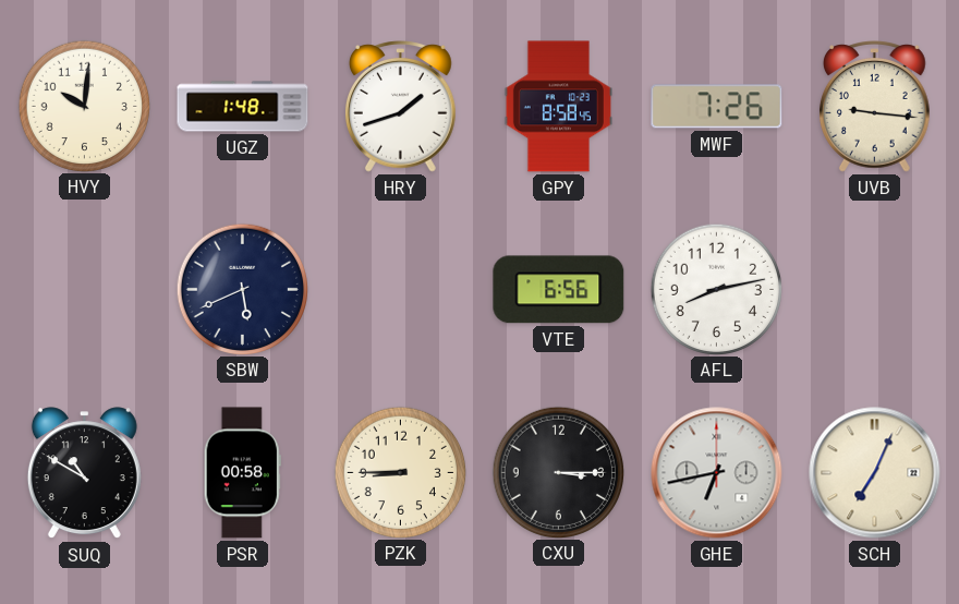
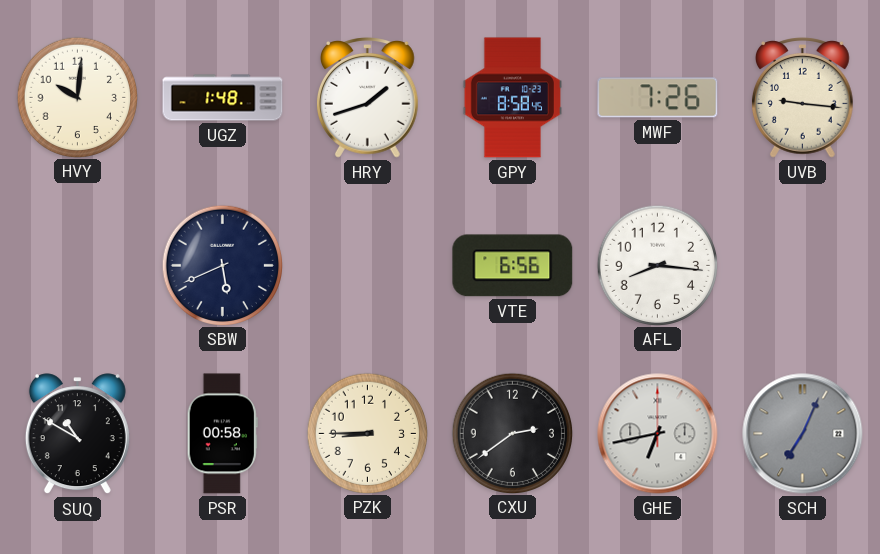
AFL: 8:13 -> 8:16
CXU: 3:15 -> 2:39
SCH dial: cream -> grey
